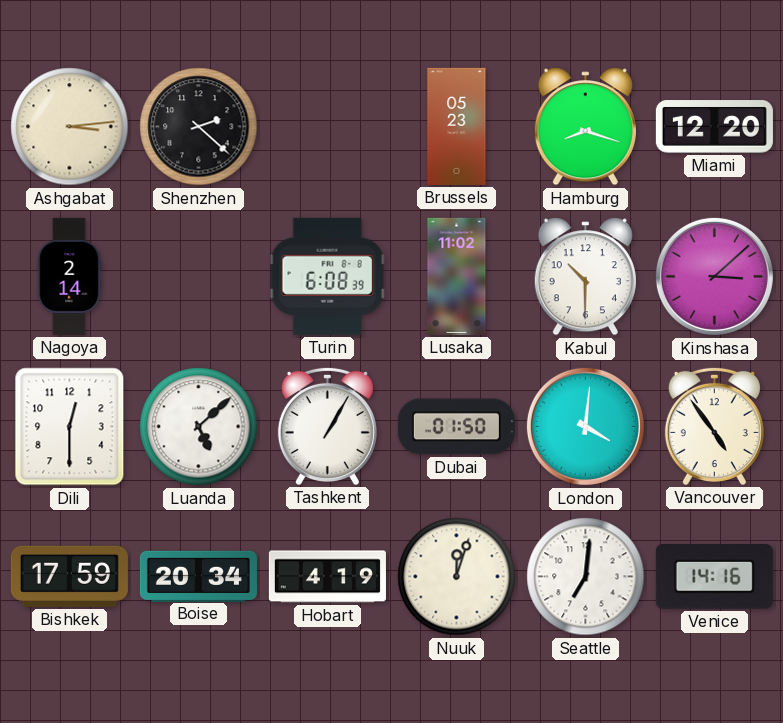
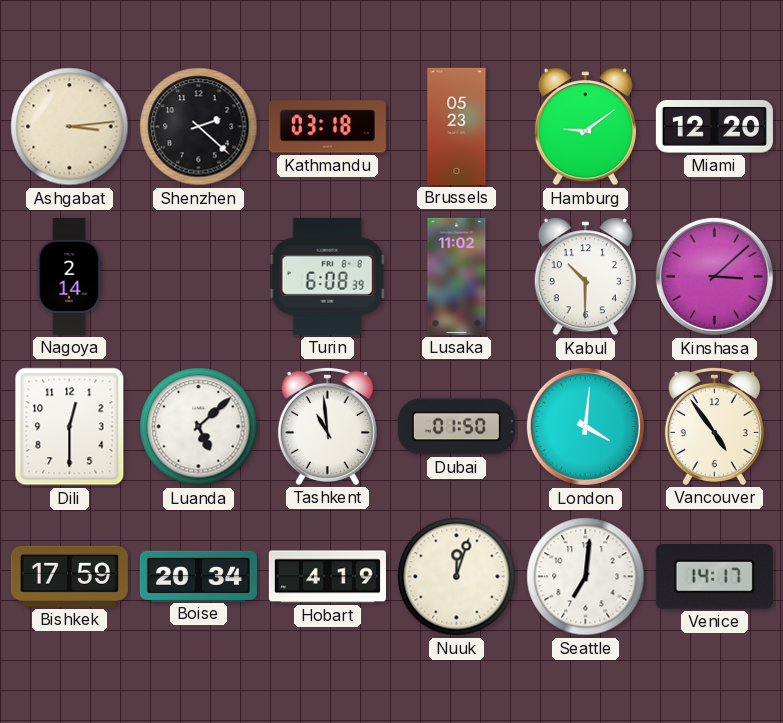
Kathmandu: none -> 03:18
Hamburg: 8:18 -> 9:09
Tashkent: 1:05 -> 10:59
Venice: 14:16 -> 14:17
